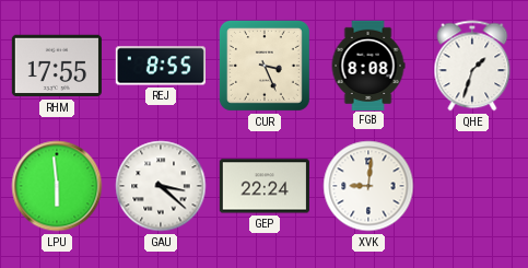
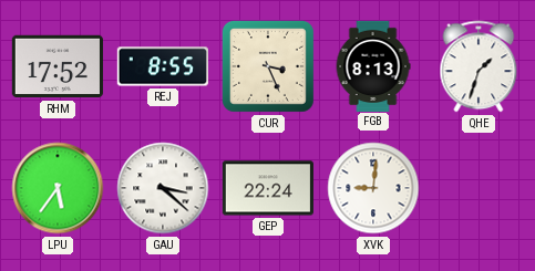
RHM: 17:55 -> 17:52
FGB: 8:08 -> 8:13
LPU: 5:59 -> 5:36
